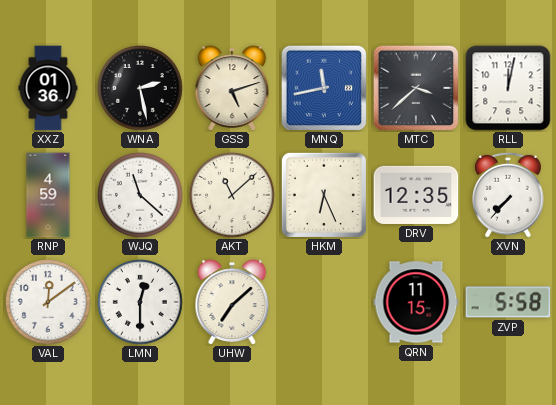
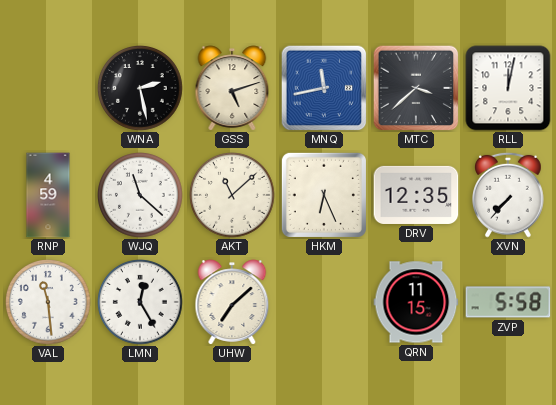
XXZ: 01:36 -> none
VAL: 12:09 -> 11:29
LMN: 12:30 -> 12:25
